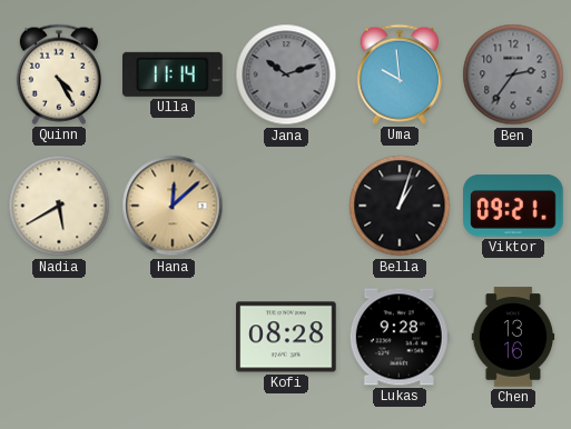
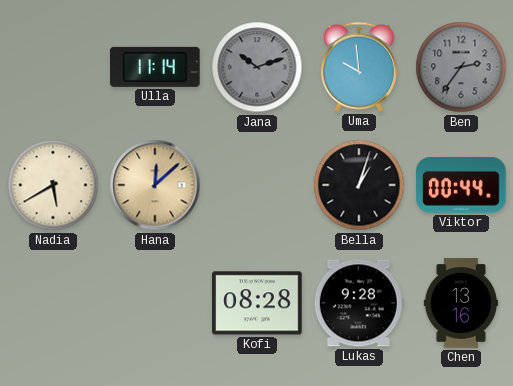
Quinn: 4:25 -> none
Viktor: 09:21 -> 00:44
